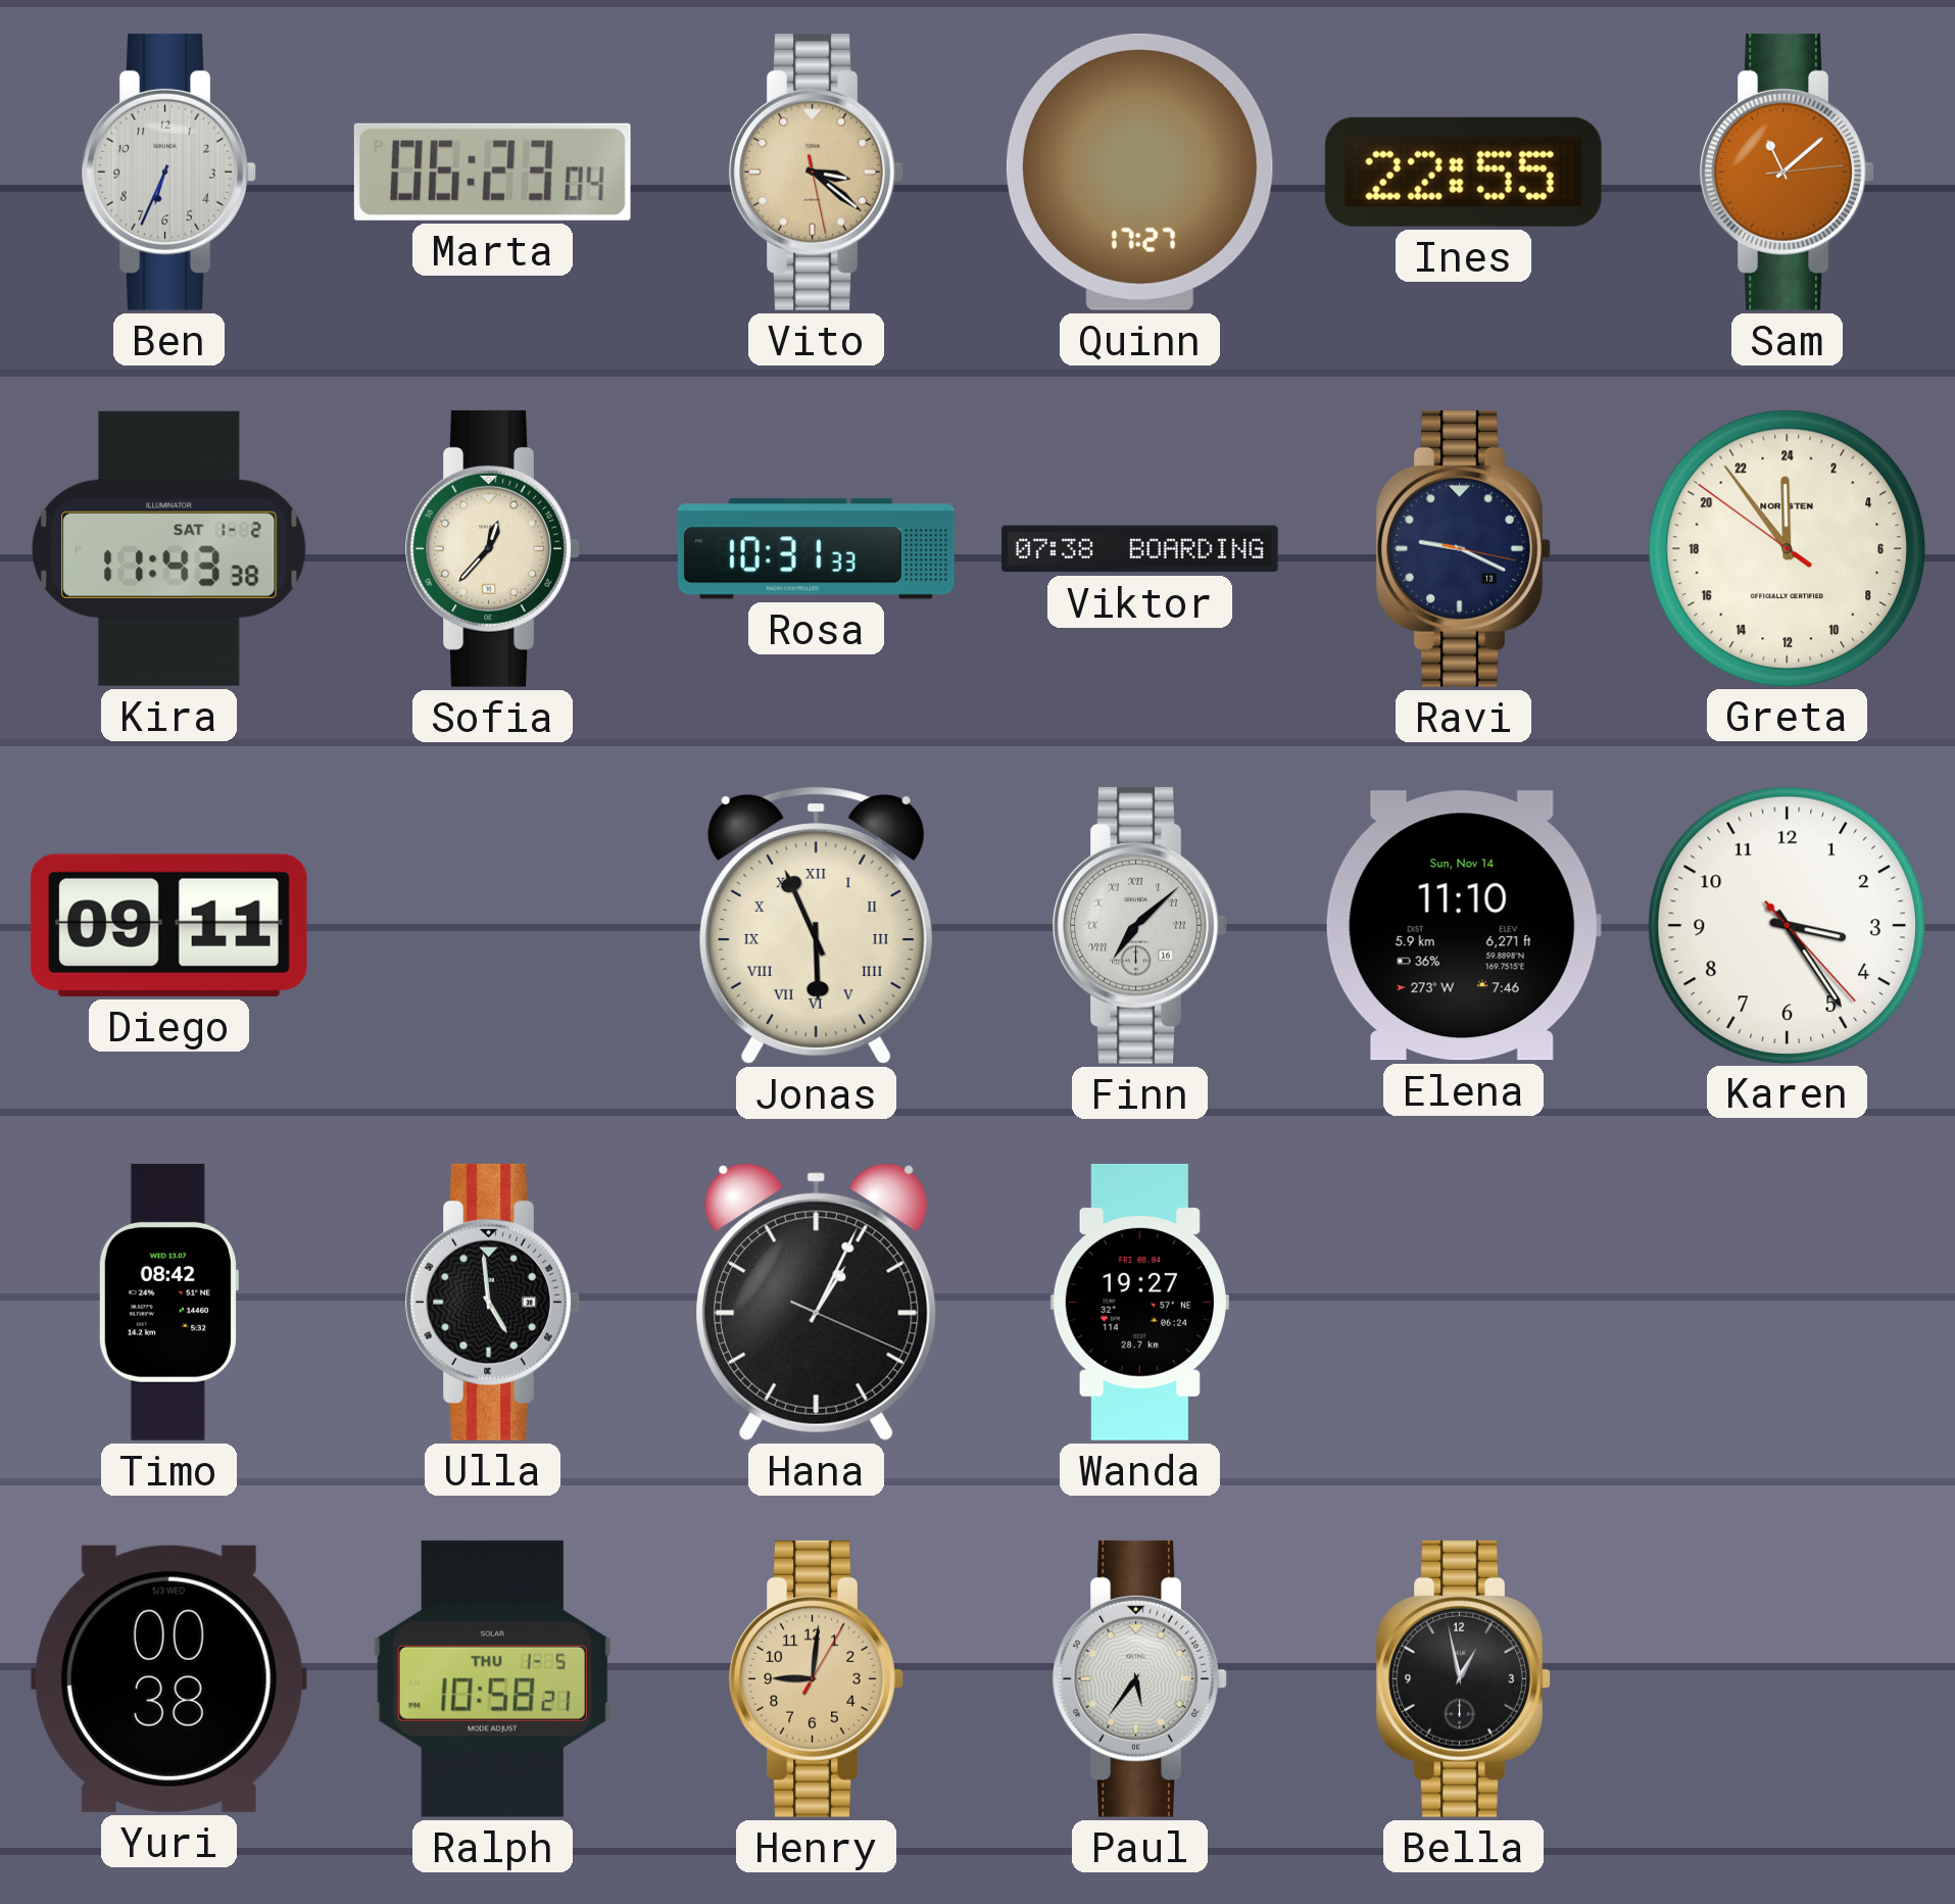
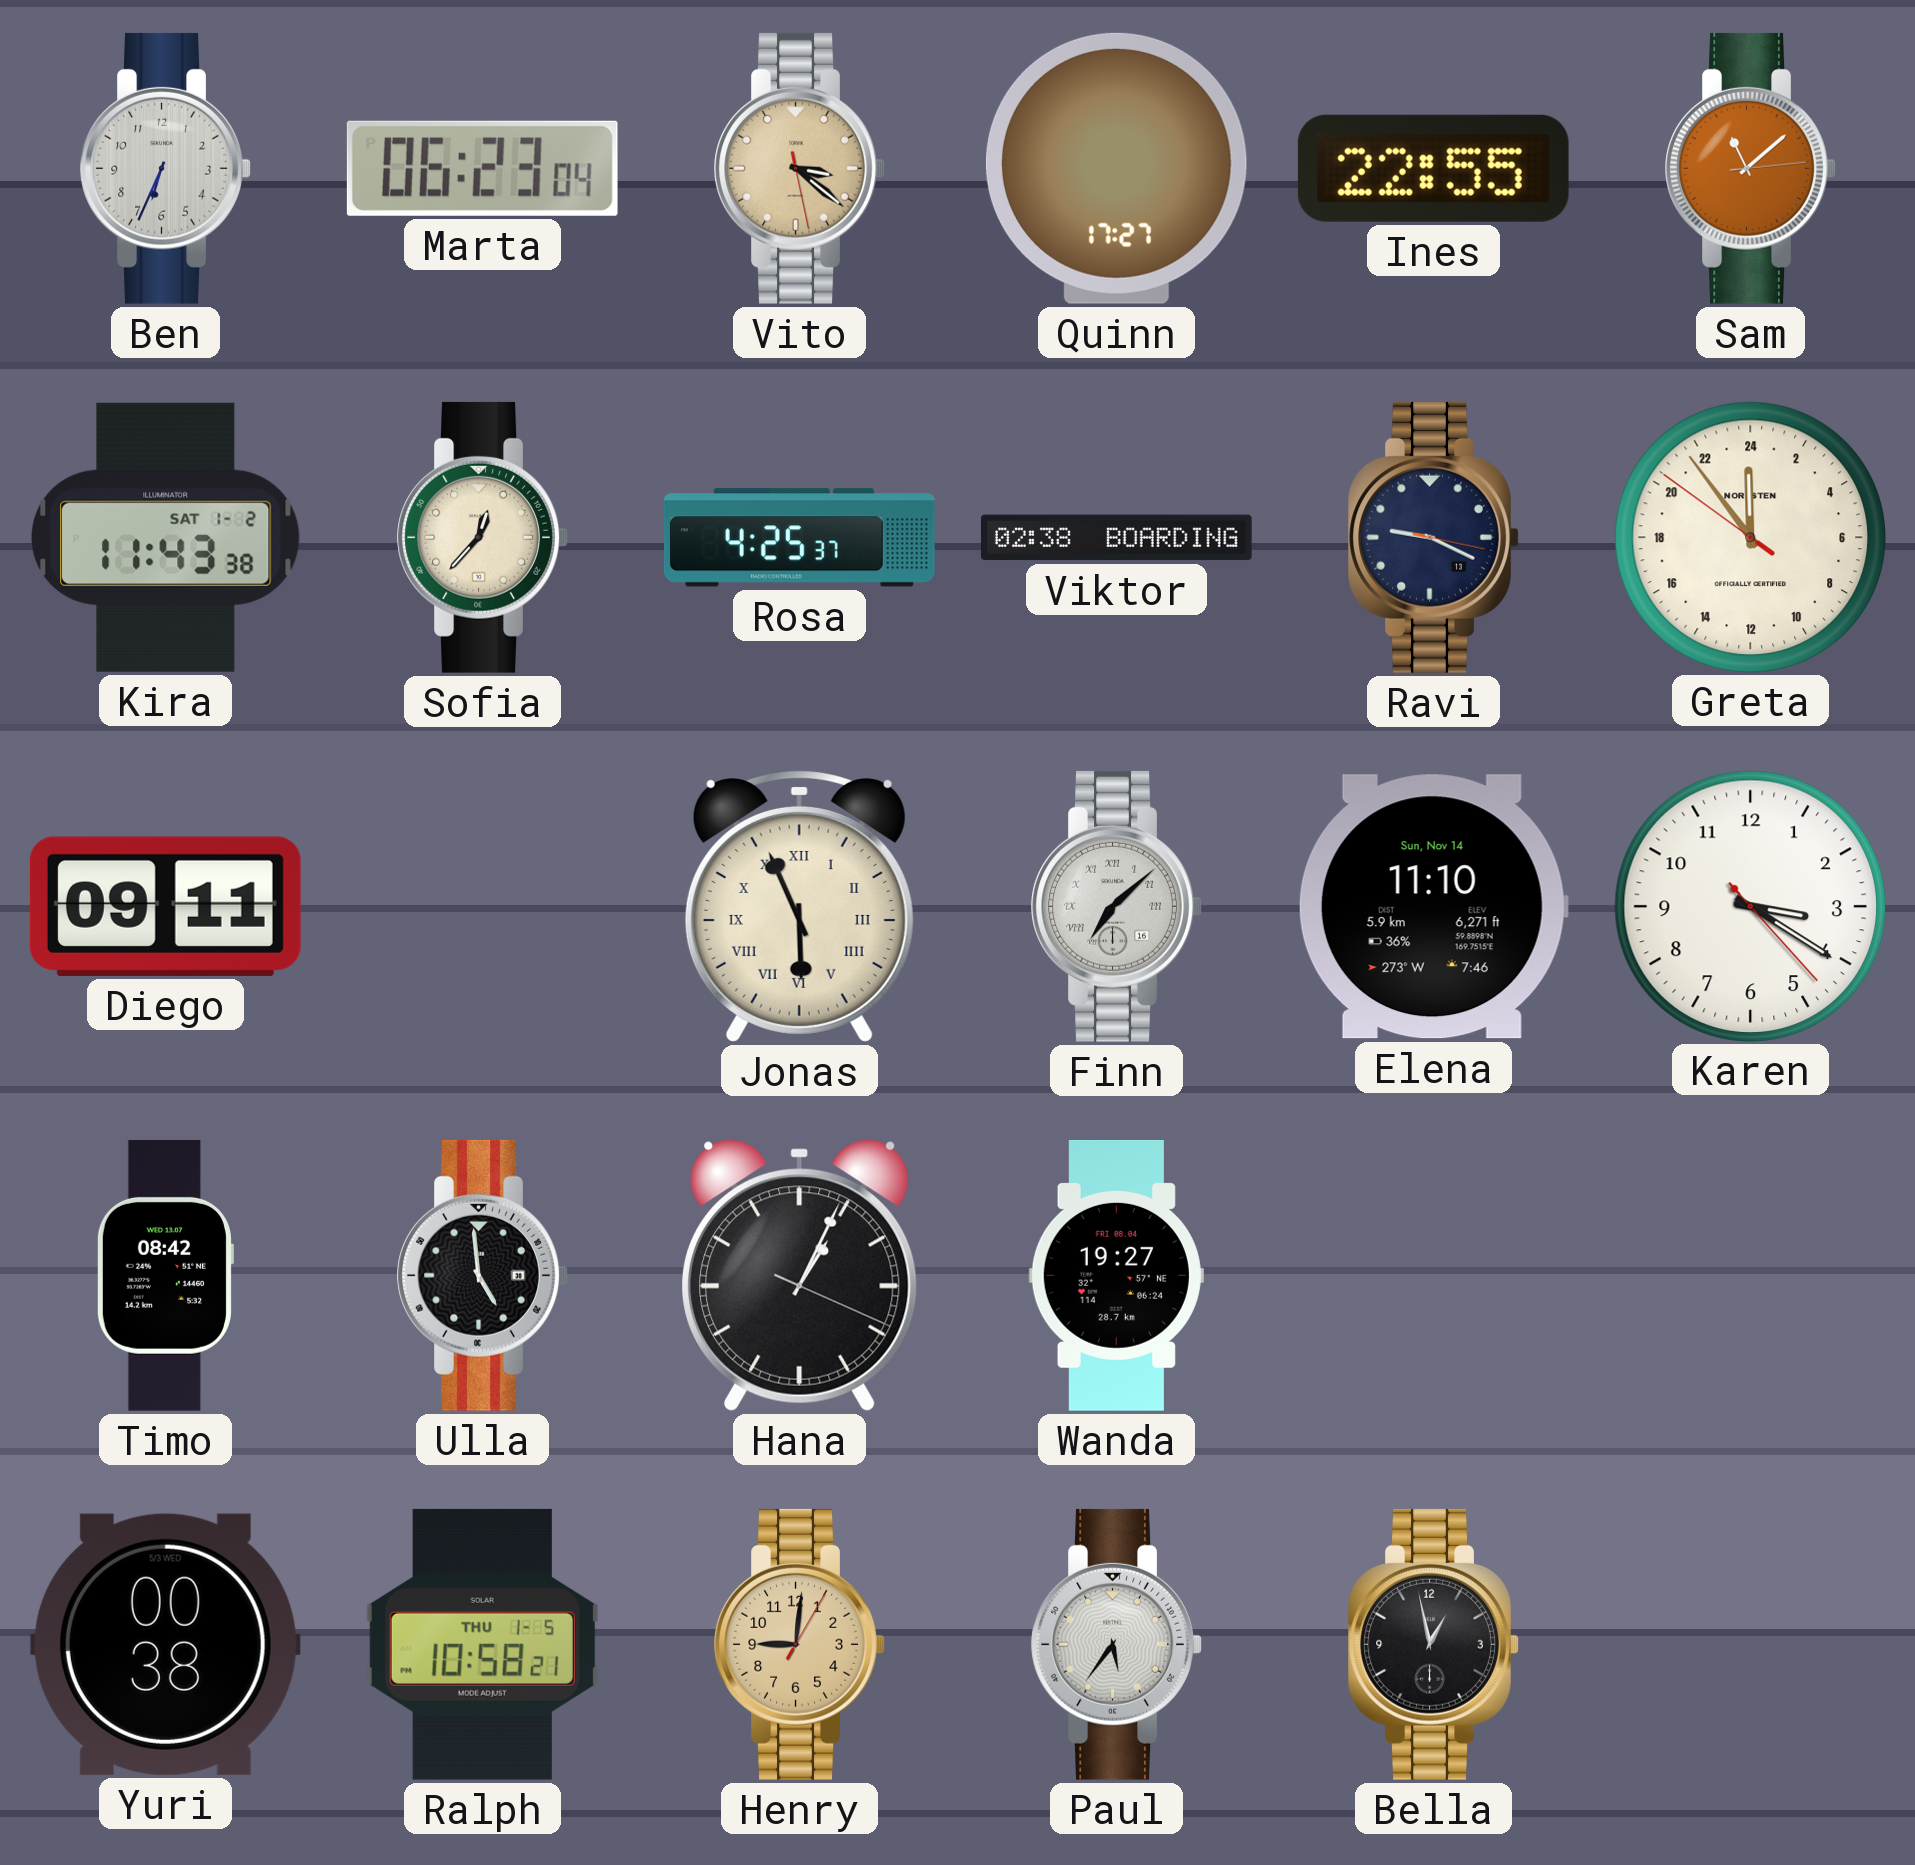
Rosa: 10:31 -> 4:25
Viktor: 07:38 -> 02:38
Karen: 3:24 -> 3:20
